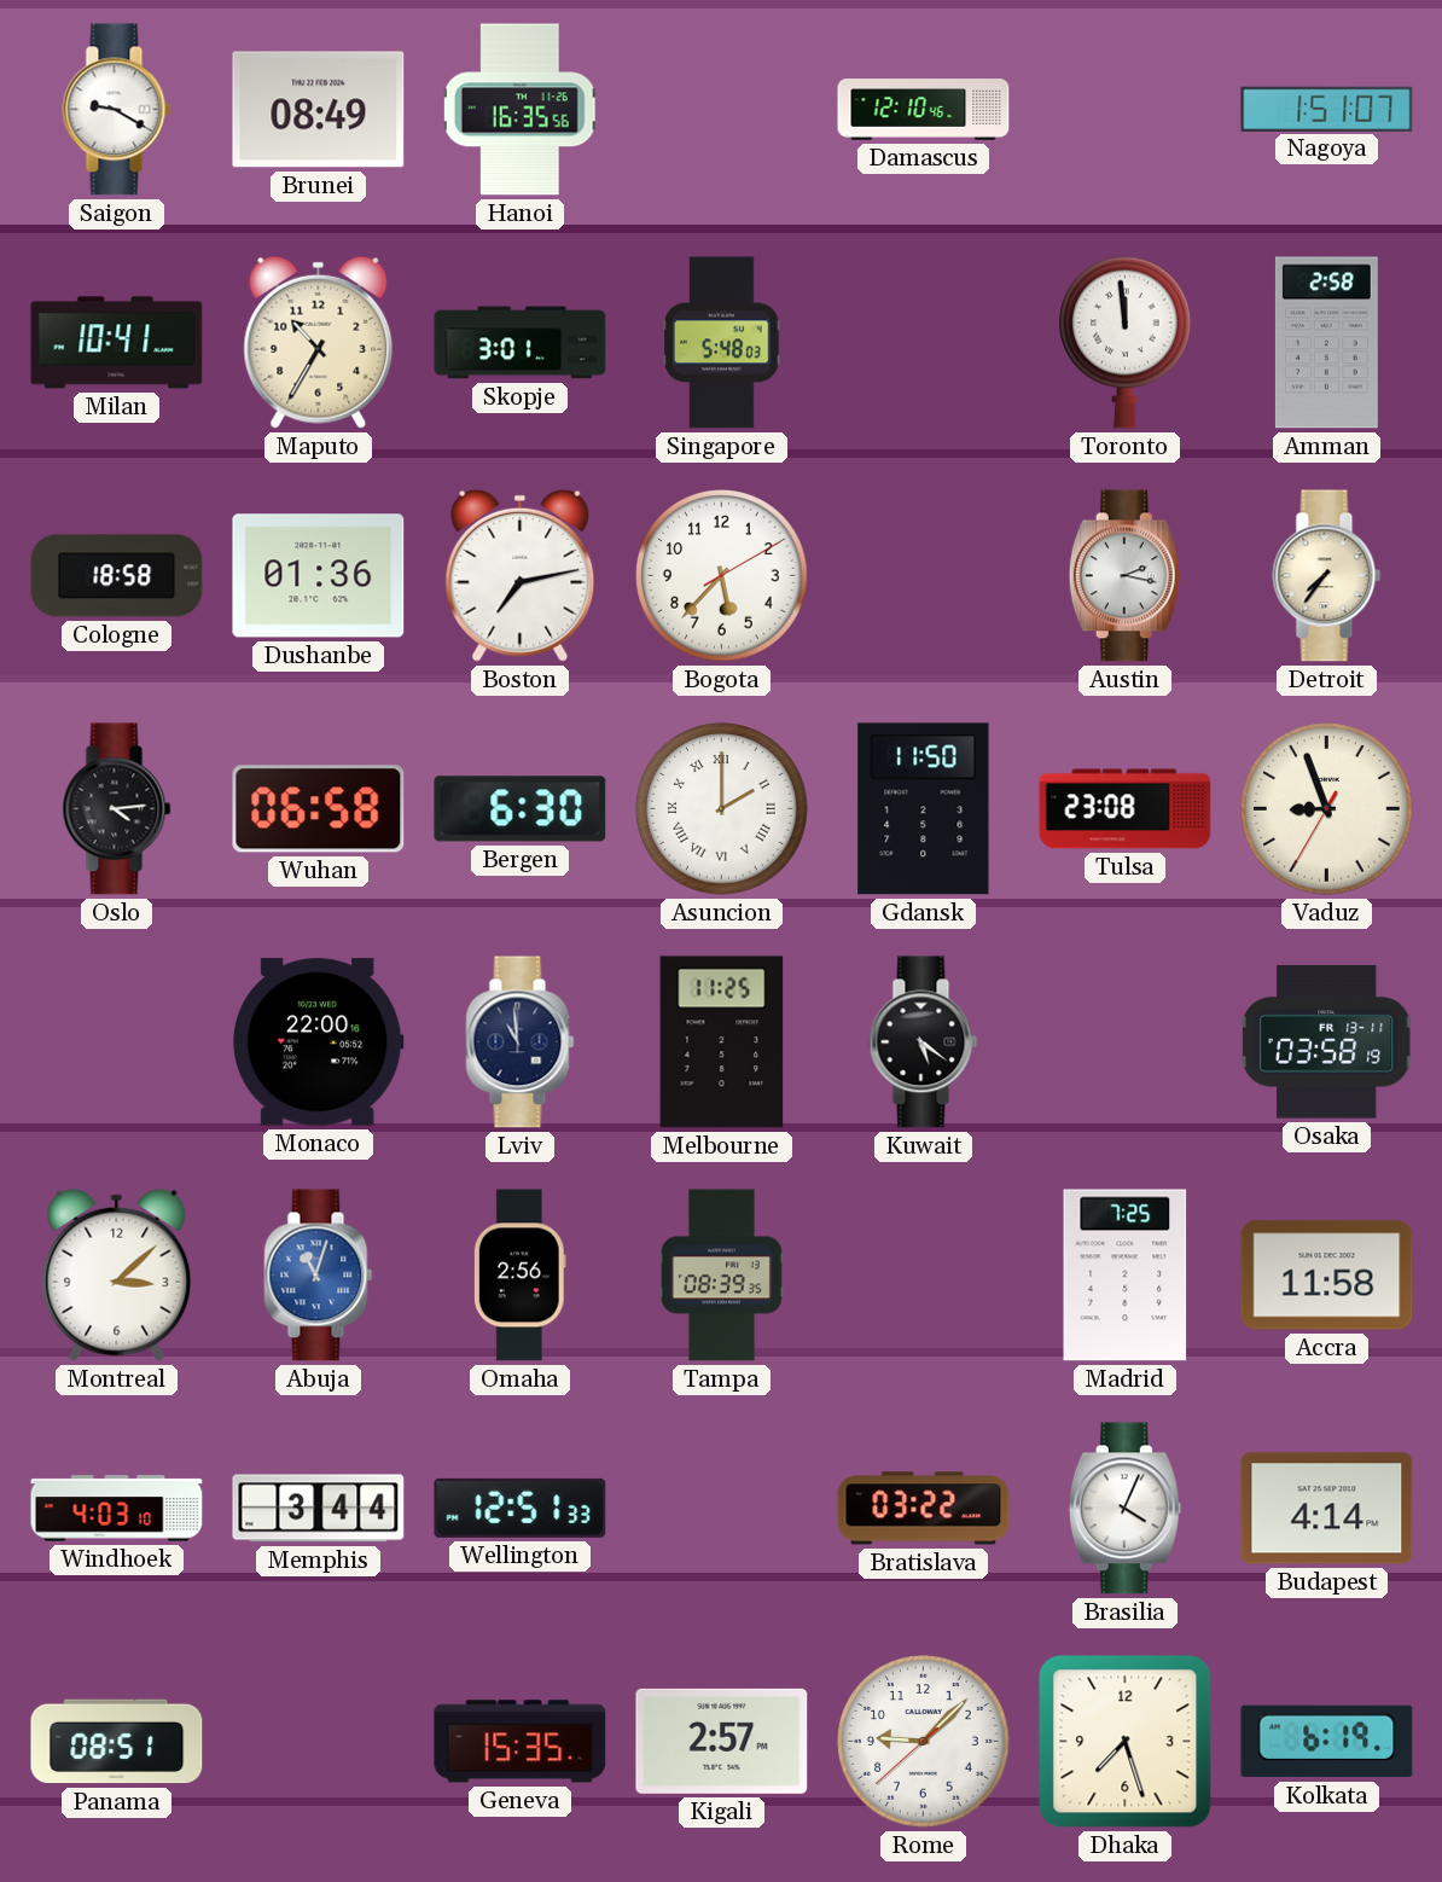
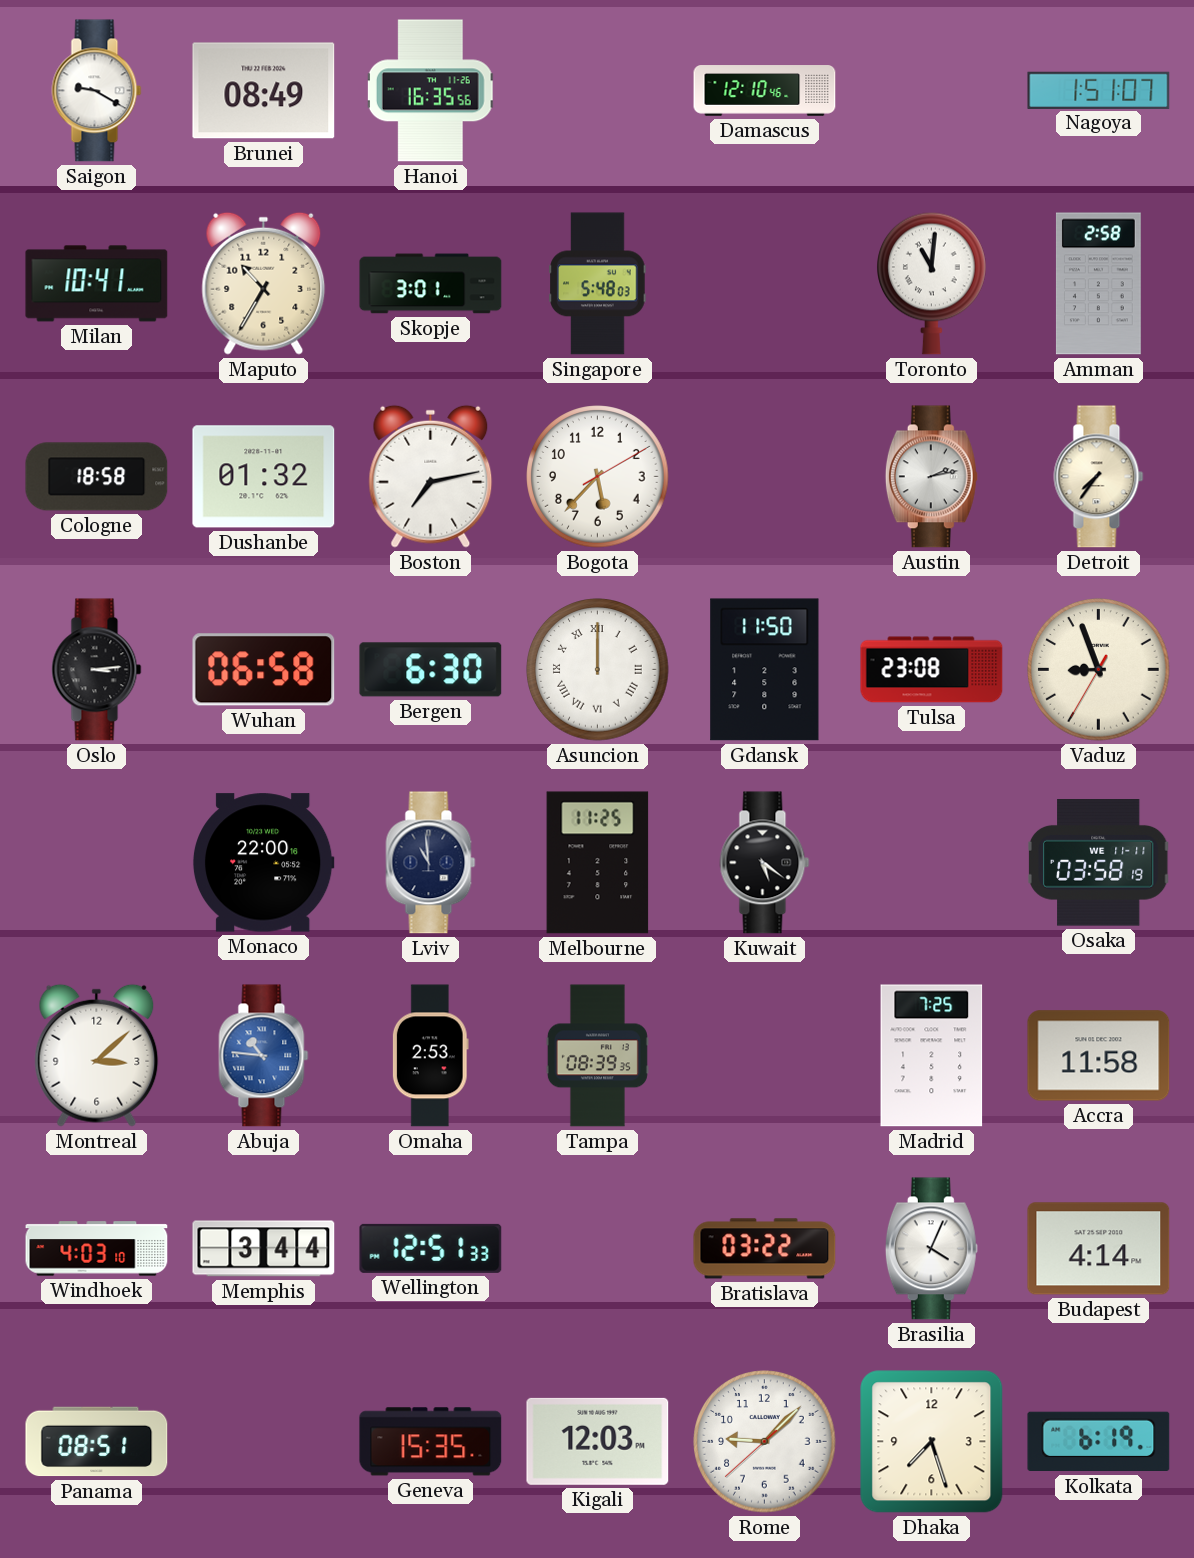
Toronto: 11:59 -> 11:01
Dushanbe: 01:36 -> 01:32
Austin: 2:17 -> 2:13
Oslo: 4:14 -> 3:14
Asuncion: 2:00 -> 12:00
Osaka date: FR 13-11 -> WE 11-11
Abuja: 11:03 -> 10:46
Omaha: 2:56 -> 2:53
Kigali: 2:57 -> 12:03
